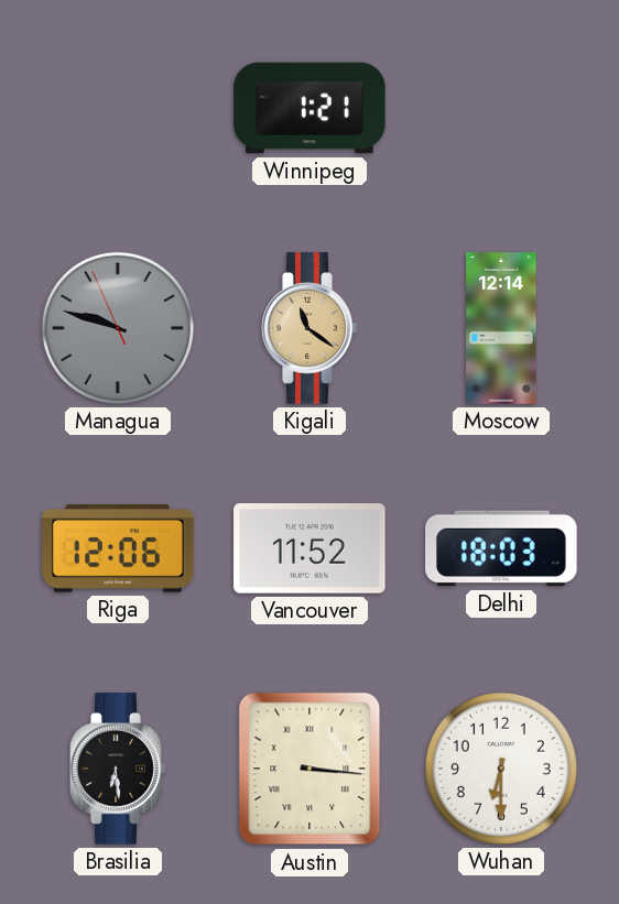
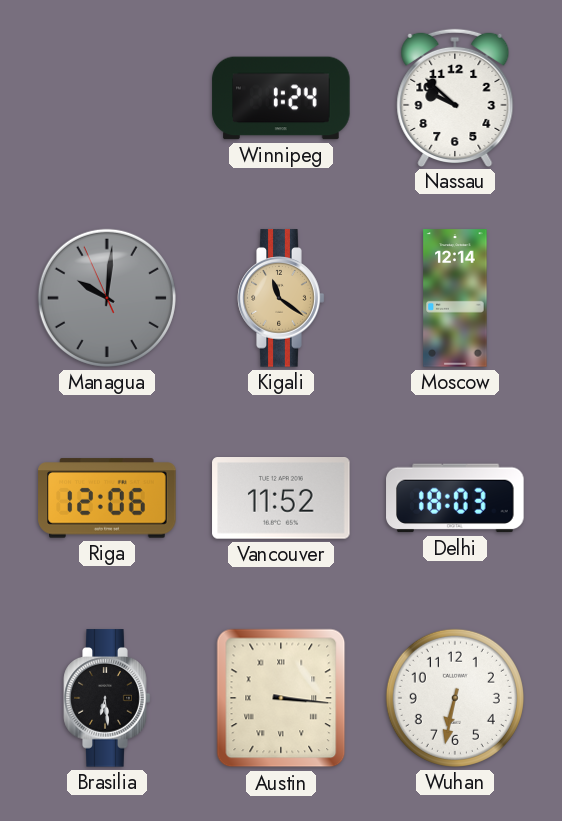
Winnipeg: 1:21 -> 1:24
Nassau: none -> 9:52
Managua: 9:47 -> 10:00
Wuhan: 6:30 -> 6:32
